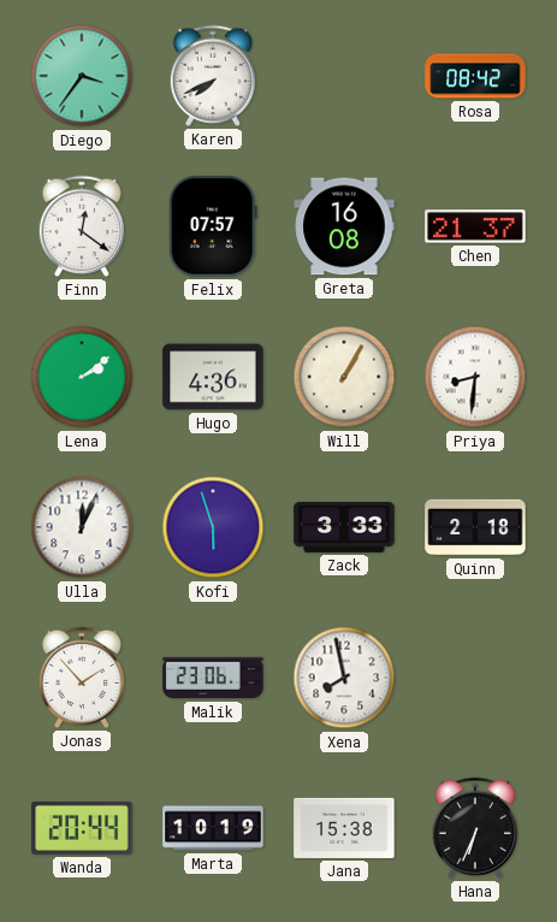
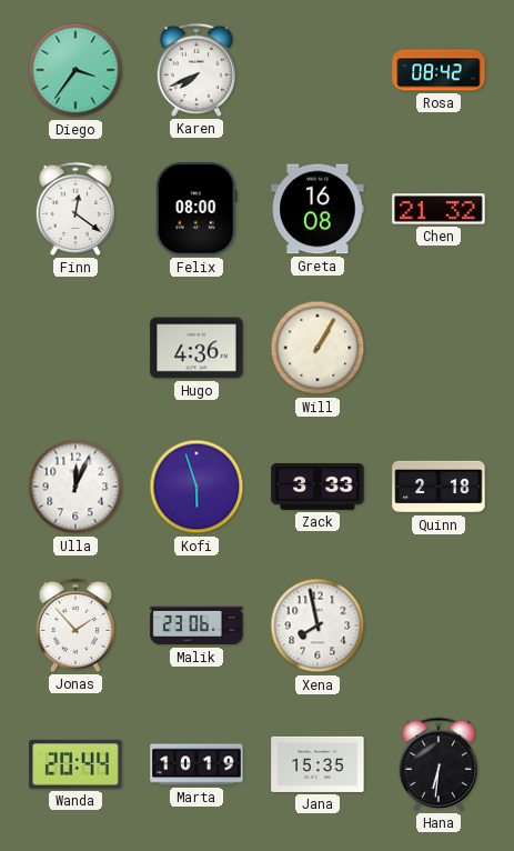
Felix: 07:57 -> 08:00
Chen: 21:37 -> 21:32
Lena: 2:09 -> none
Priya: 8:31 -> none
Jana: 15:38 -> 15:35
Hana: 6:34 -> 6:31
